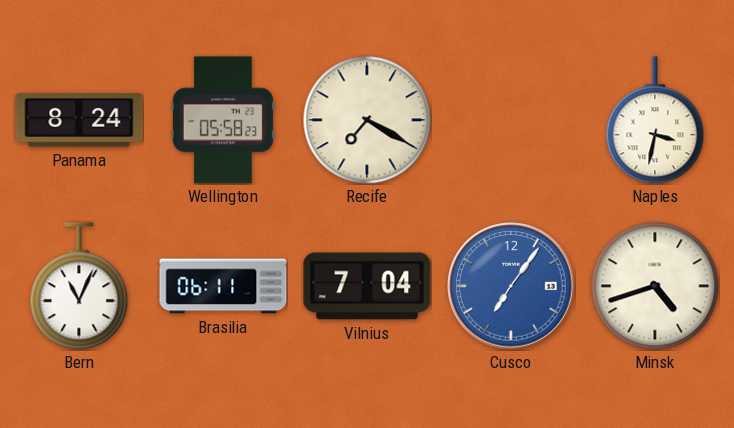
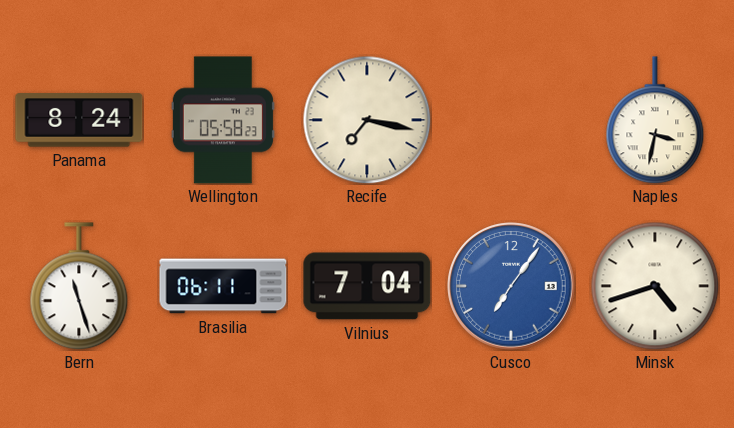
Recife: 7:20 -> 7:17
Bern: 11:04 -> 11:27
